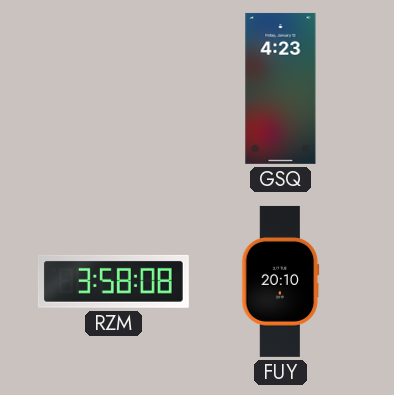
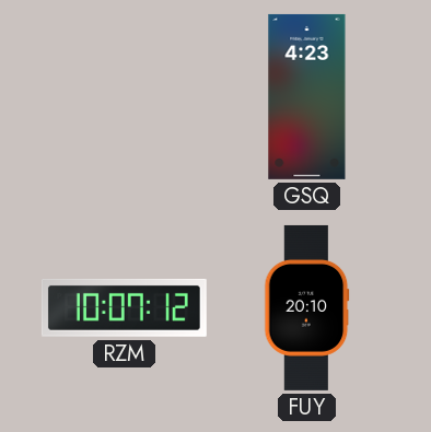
RZM: 3:58 -> 10:07
